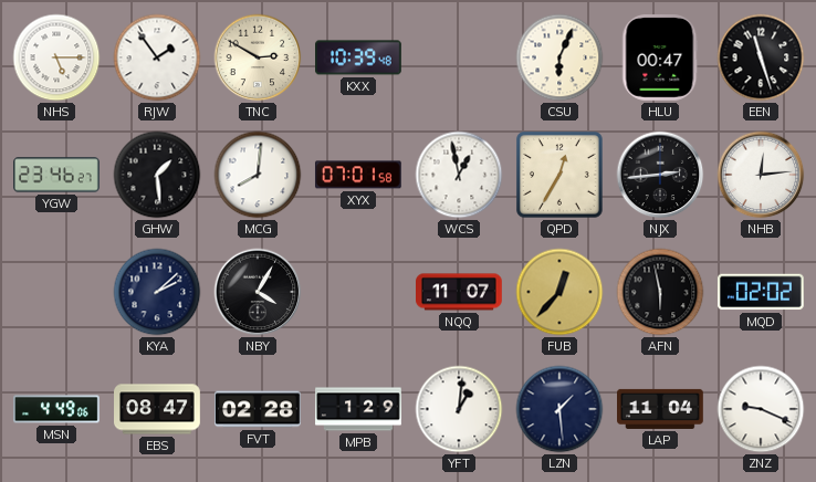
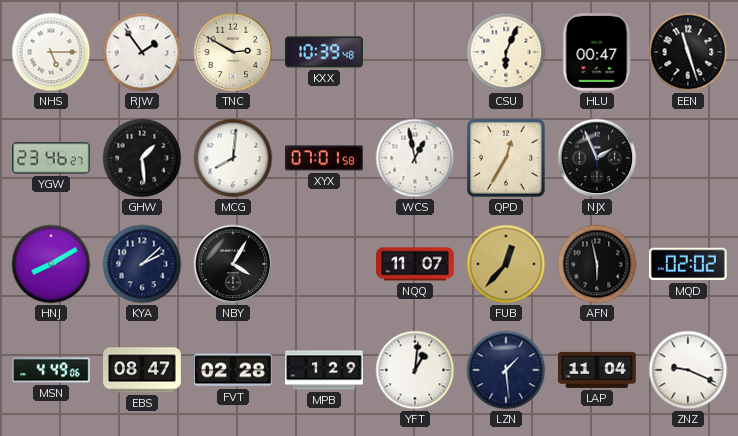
NJX: 2:44 -> 1:56
NHB: 12:14 -> none
HNJ: none -> 8:10
